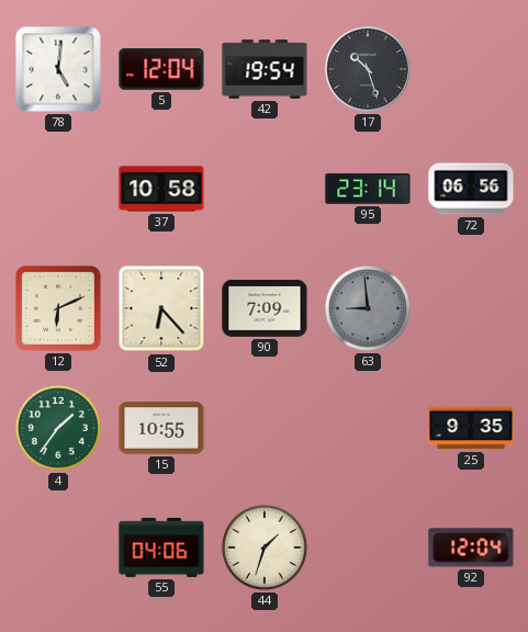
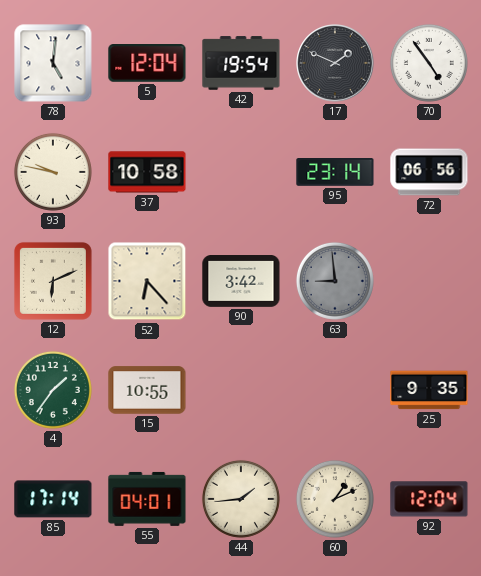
17: 10:27 -> 1:49
70: none -> 4:54
93: none -> 9:47
90: 7:09 -> 3:42
85: none -> 17:14
55: 04:06 -> 04:01
44: 1:33 -> 1:44
60: none -> 1:11
